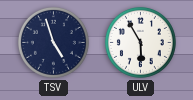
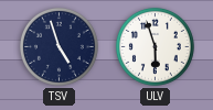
ULV: 5:55 -> 5:57
